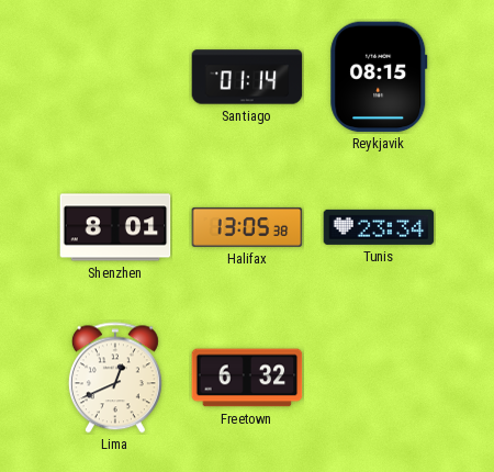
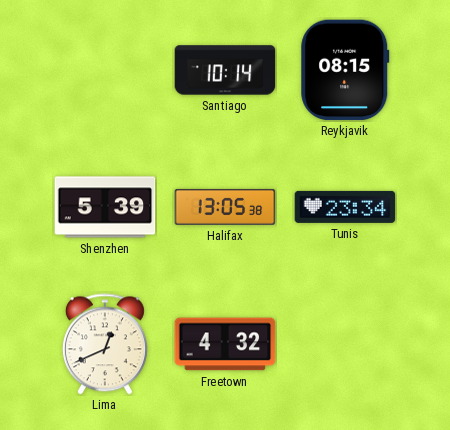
Santiago: 01:14 -> 10:14
Shenzhen: 8:01 -> 5:39
Freetown: 6:32 -> 4:32
